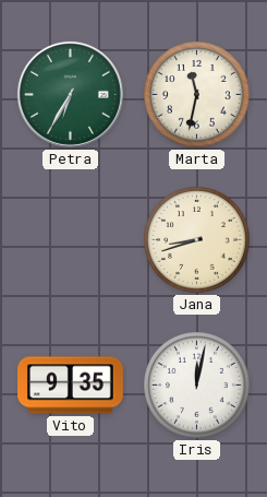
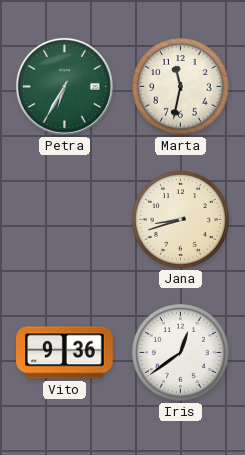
Vito: 9:35 -> 9:36
Iris: 12:02 -> 12:39
